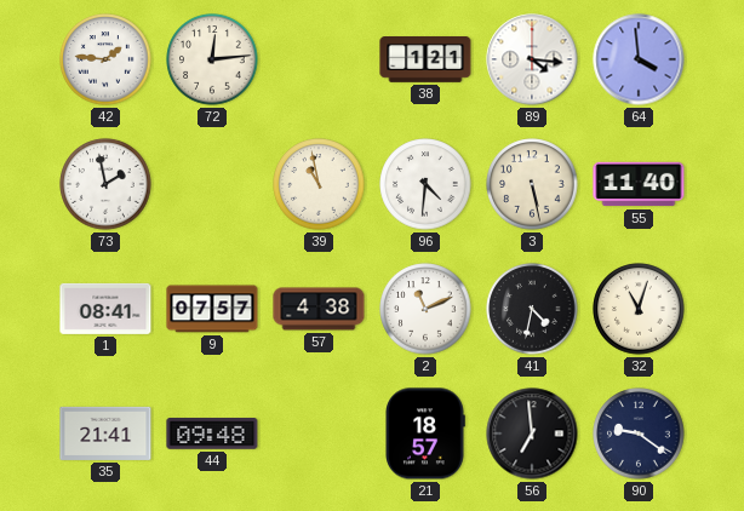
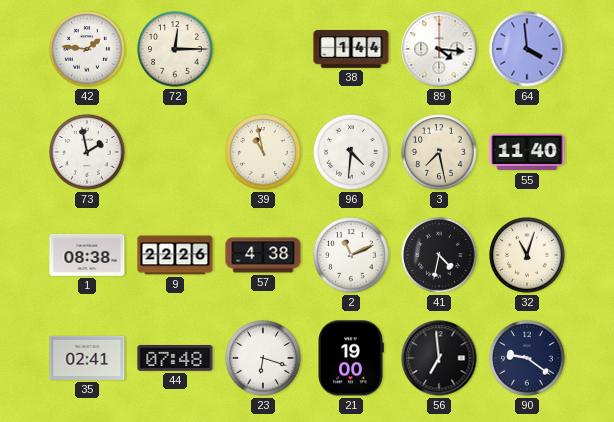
72: 12:14 -> 12:15
38: 1:21 -> 1:44
3: 5:28 -> 7:28
1: 08:41 -> 08:38
9: 07:57 -> 22:26
35: 21:41 -> 02:41
44: 09:48 -> 07:48
23: none -> 6:18
21: 18:57 -> 19:00
